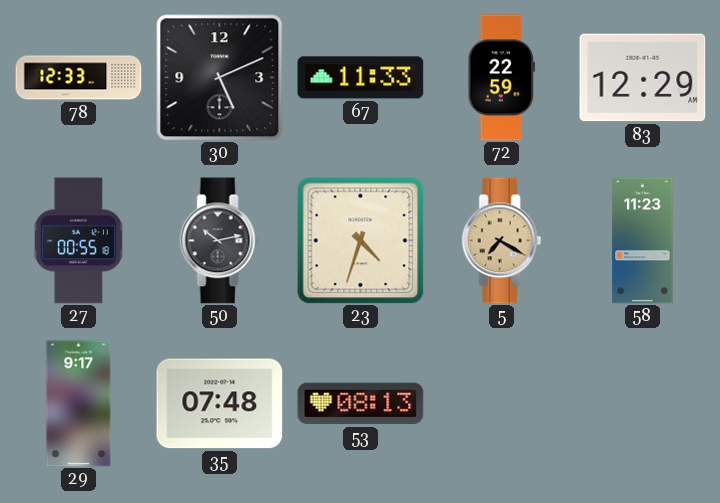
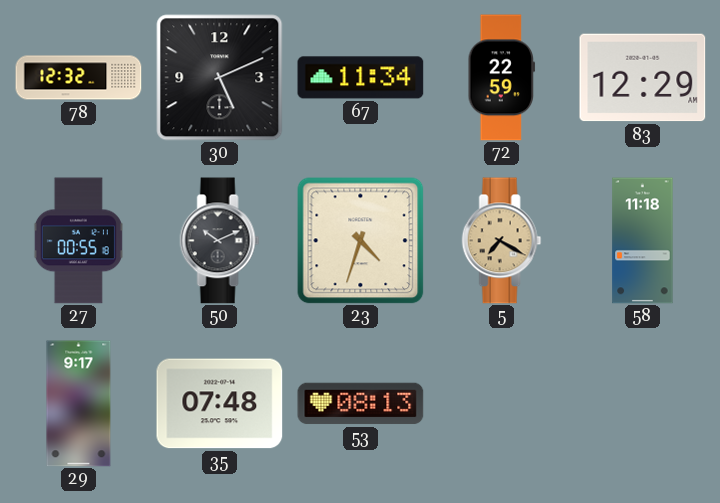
78: 12:33 -> 12:32
67: 11:33 -> 11:34
50: 10:13 -> 10:11
58: 11:23 -> 11:18
